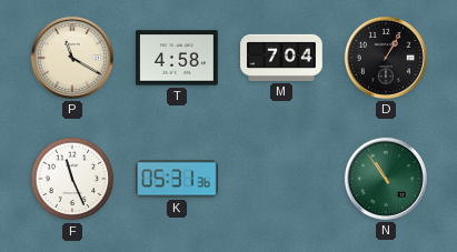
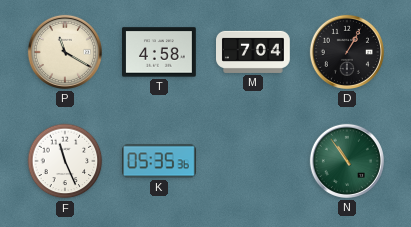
K: 05:31 -> 05:35
